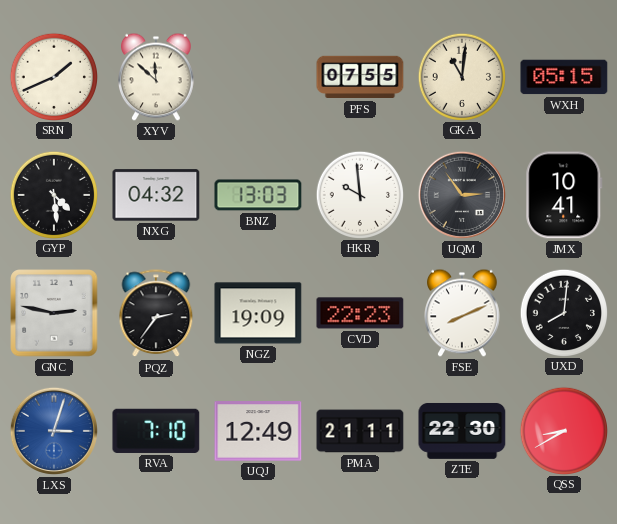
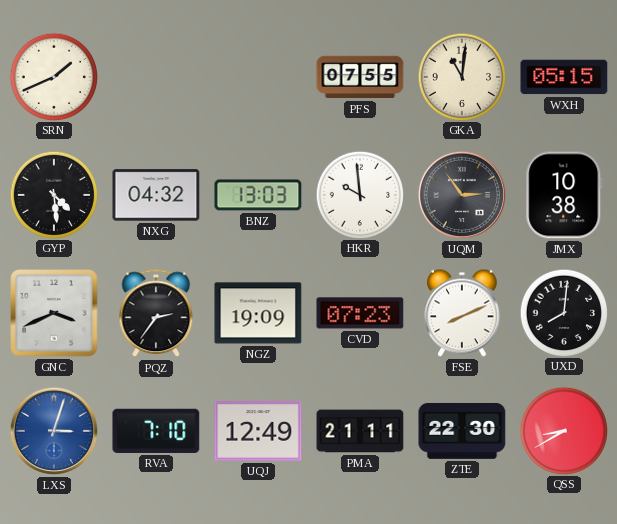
XYV: 11:52 -> none
JMX: 10:41 -> 10:38
GNC: 2:47 -> 3:41
CVD: 22:23 -> 07:23
